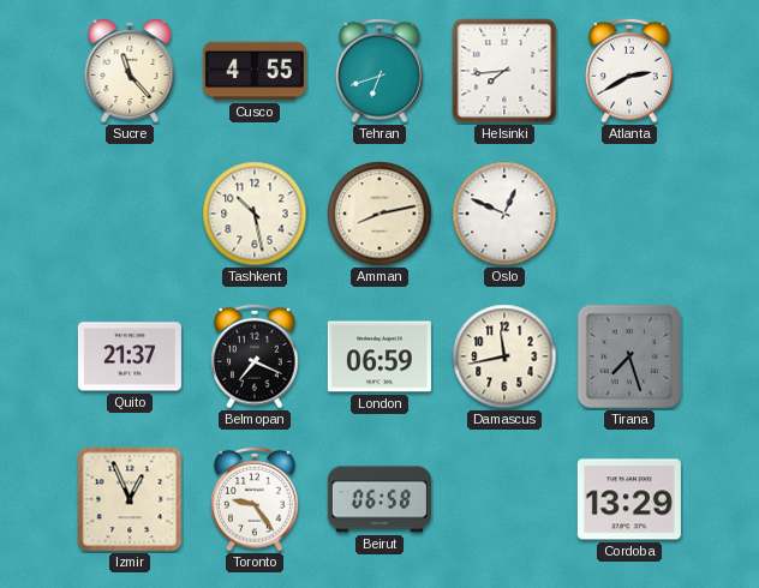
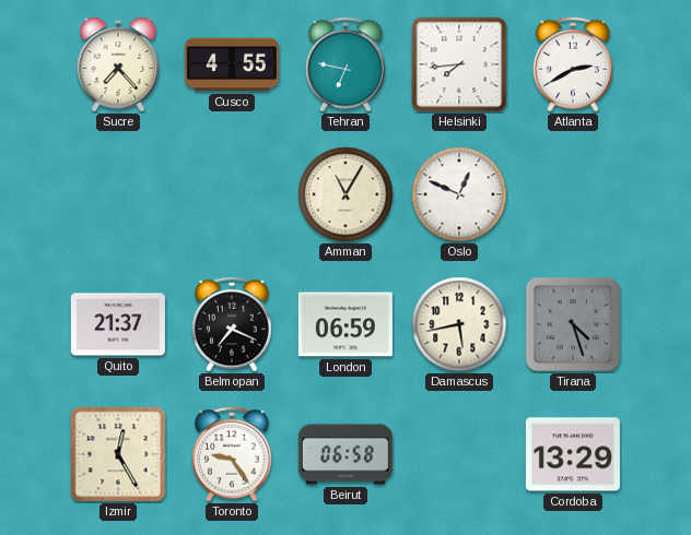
Sucre: 11:23 -> 7:23
Tehran: 6:42 -> 6:47
Tashkent: 10:28 -> none
Amman: 8:13 -> 11:05
Damascus: 11:43 -> 5:43
Tirana: 7:27 -> 4:27
Izmir: 12:56 -> 12:25
